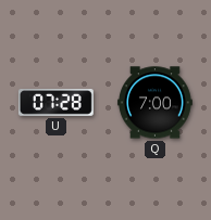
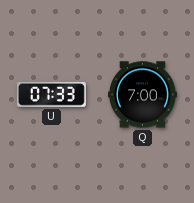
U: 07:28 -> 07:33
